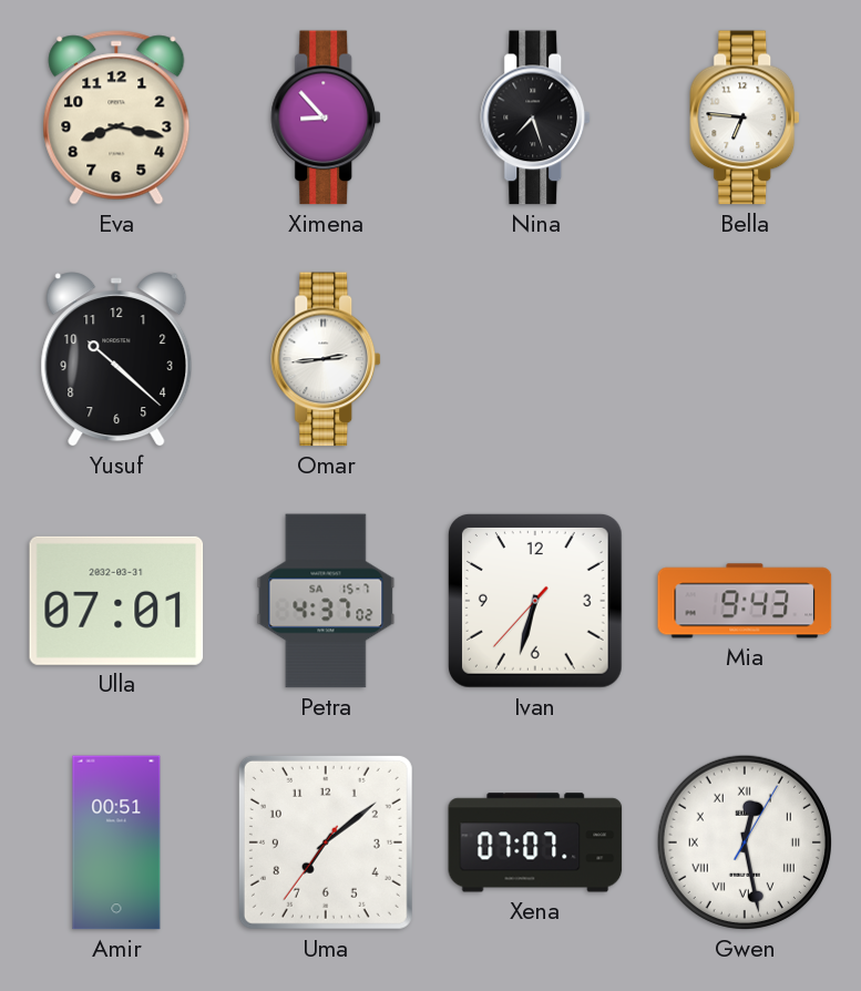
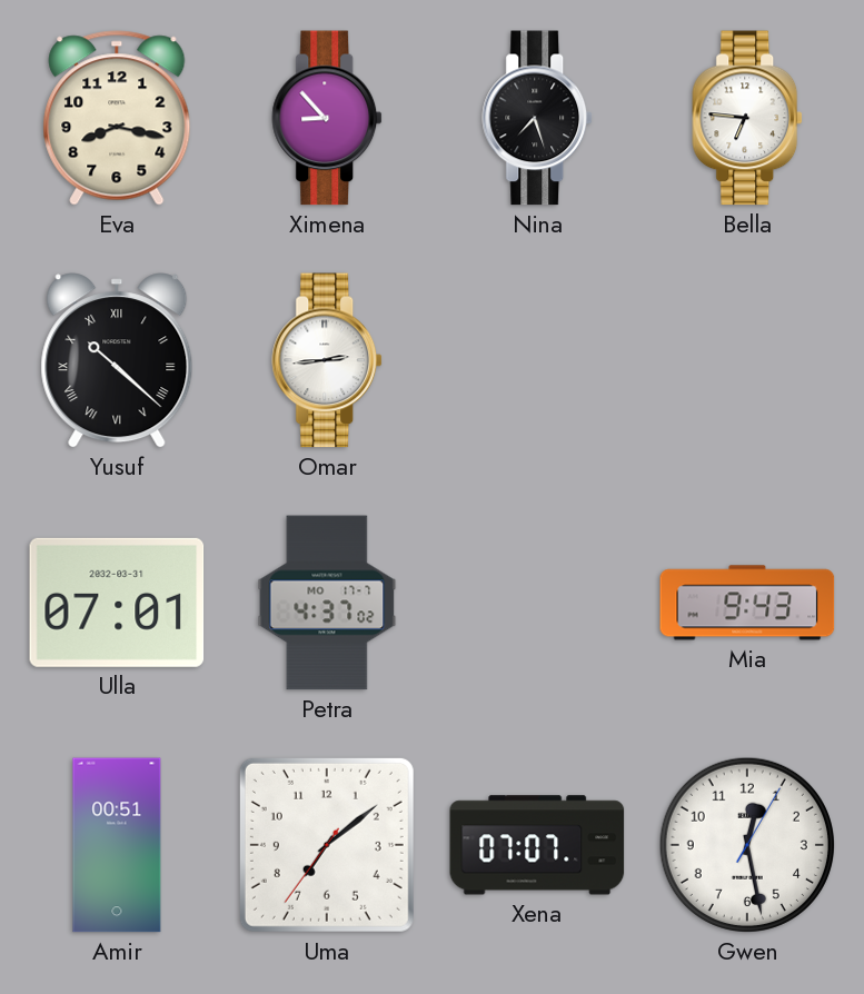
Yusuf numerals: Arabic -> Roman
Petra date: SA 15-7 -> MO 17-7
Ivan: 6:32 -> none
Gwen numerals: Roman -> Arabic
